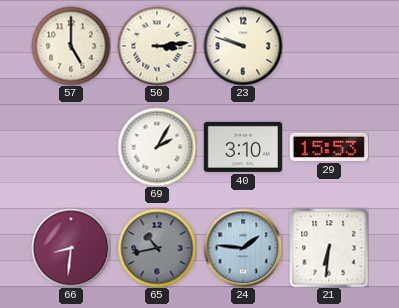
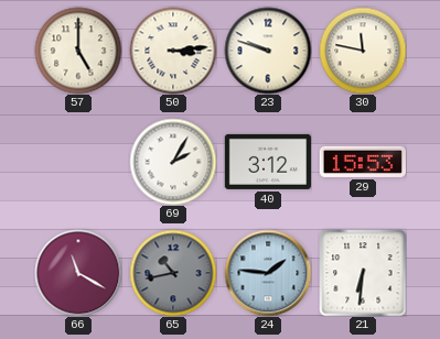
30: none -> 11:47
40: 3:10 -> 3:12
66: 8:31 -> 11:20
